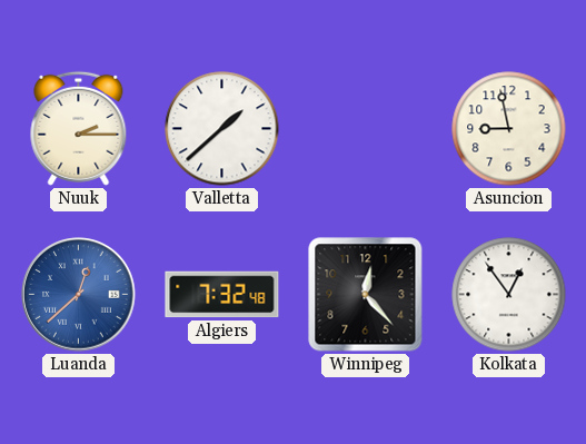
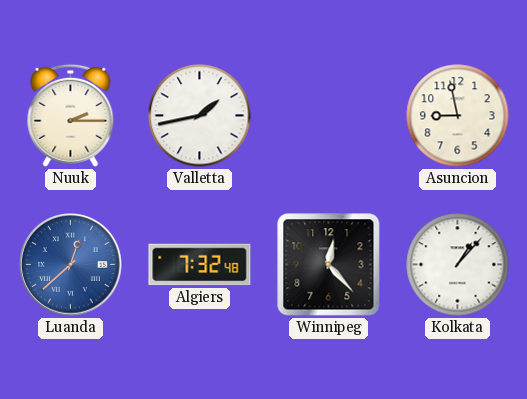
Valletta: 1:38 -> 1:43
Kolkata: 12:54 -> 1:07
